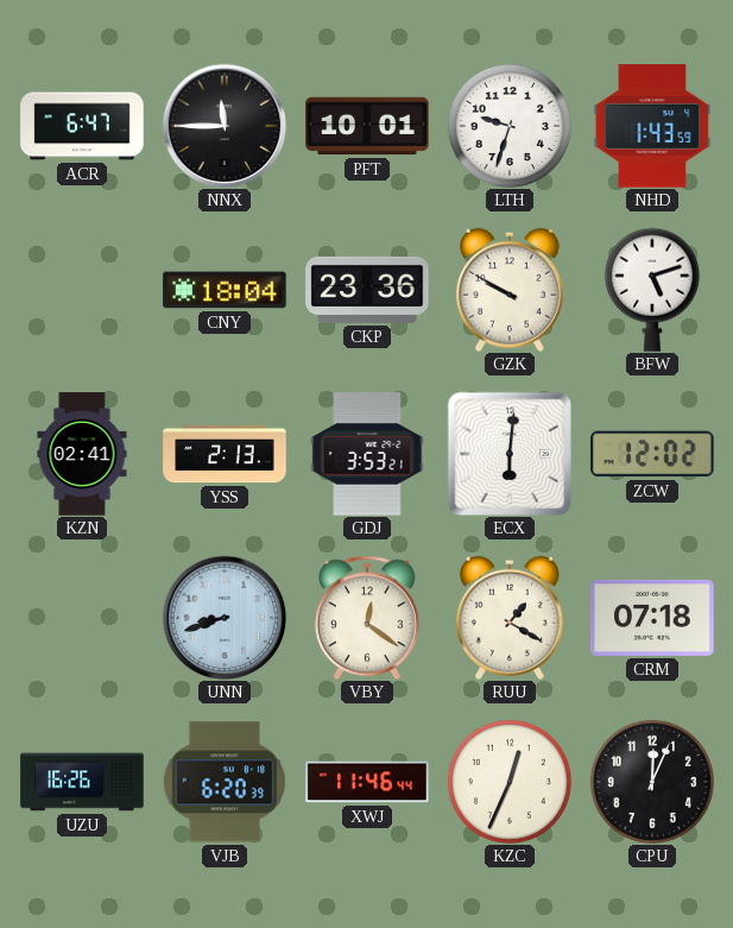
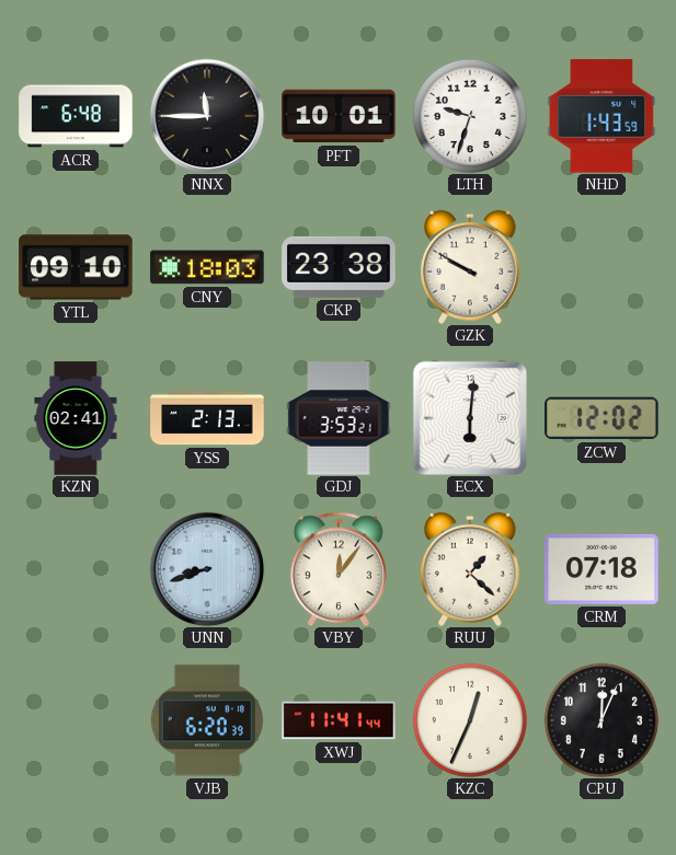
ACR: 6:47 -> 6:48
YTL: none -> 09:10
CNY: 18:04 -> 18:03
CKP: 23:36 -> 23:38
BFW: 5:12 -> none
VBY: 12:21 -> 12:06
RUU: 1:20 -> 1:22
UZU: 16:26 -> none
XWJ: 11:46 -> 11:41
